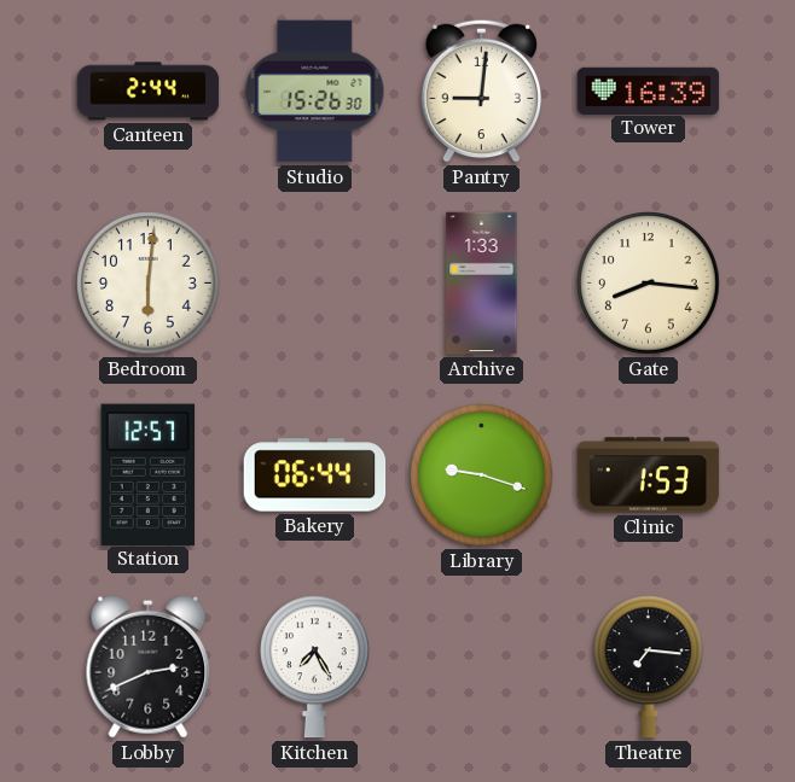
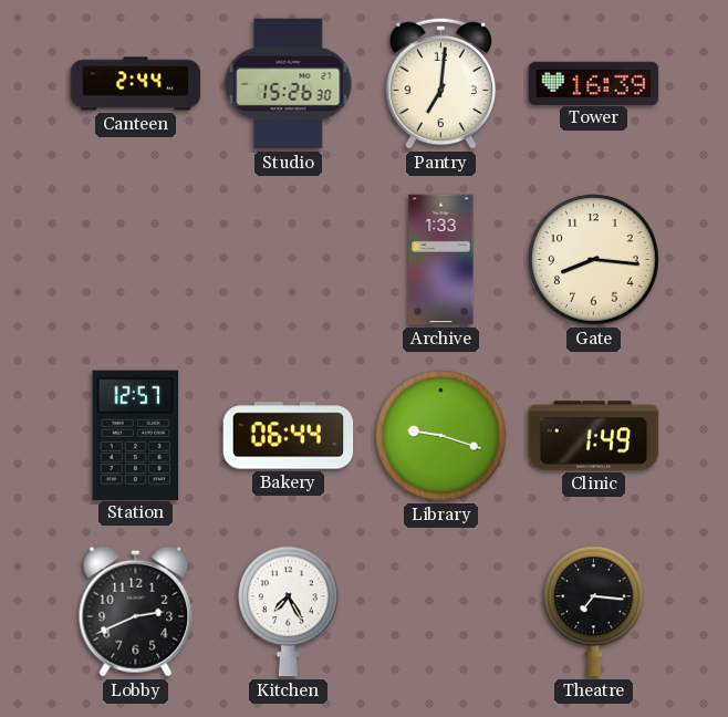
Pantry: 9:01 -> 7:01
Bedroom: 6:01 -> none
Clinic: 1:53 -> 1:49
